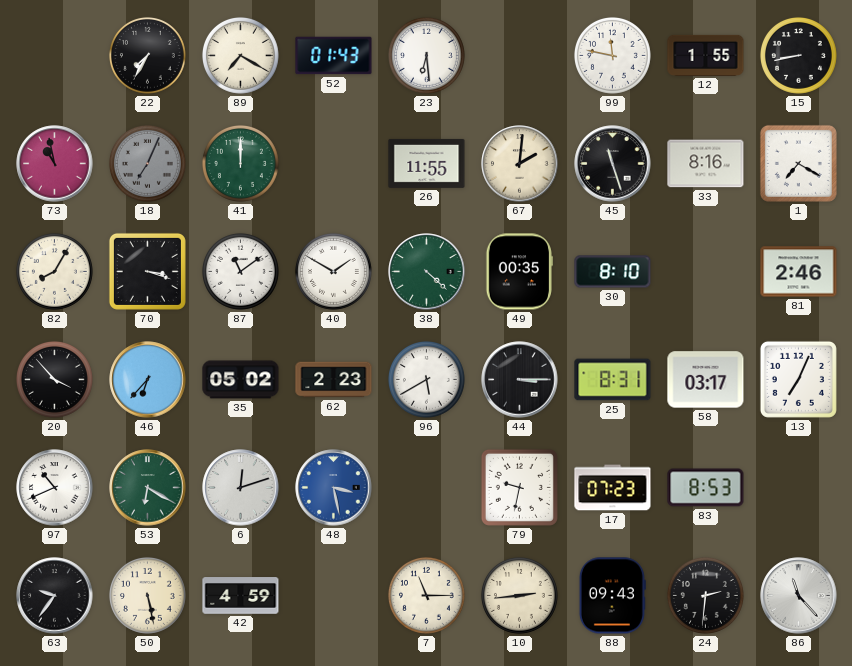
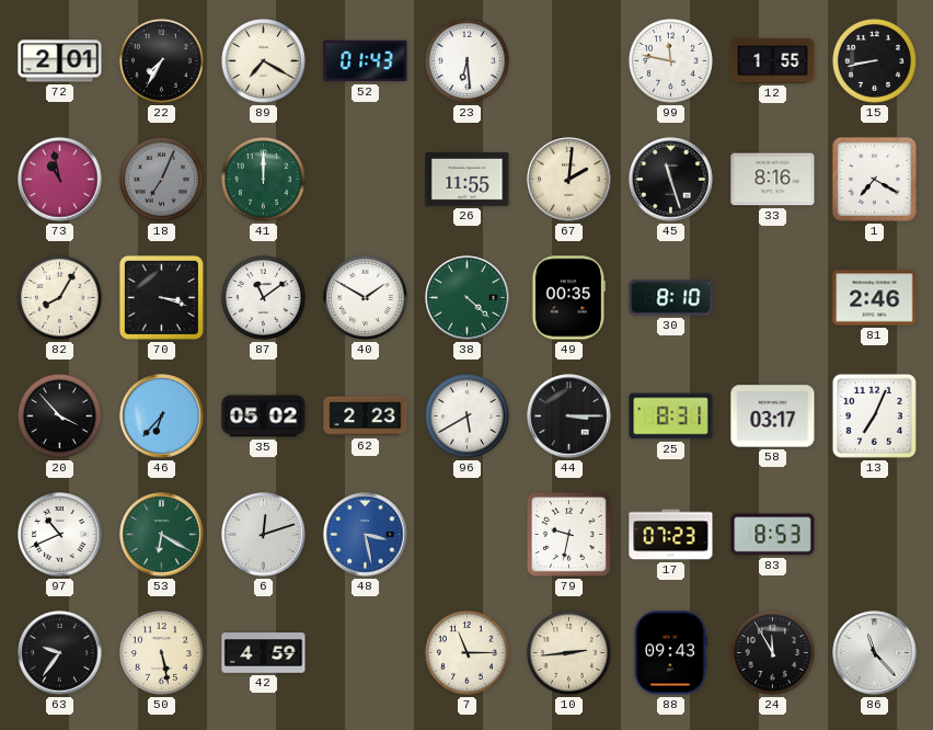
72: none -> 2:01
24: 2:31 -> 11:55
